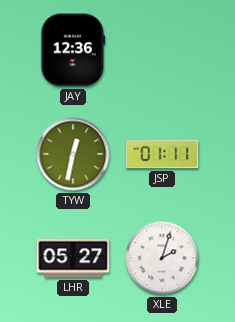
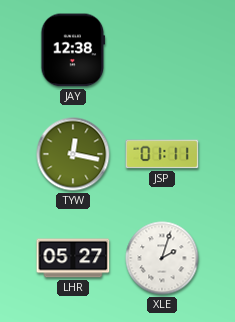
JAY: 12:36 -> 12:38
TYW: 12:32 -> 12:17
